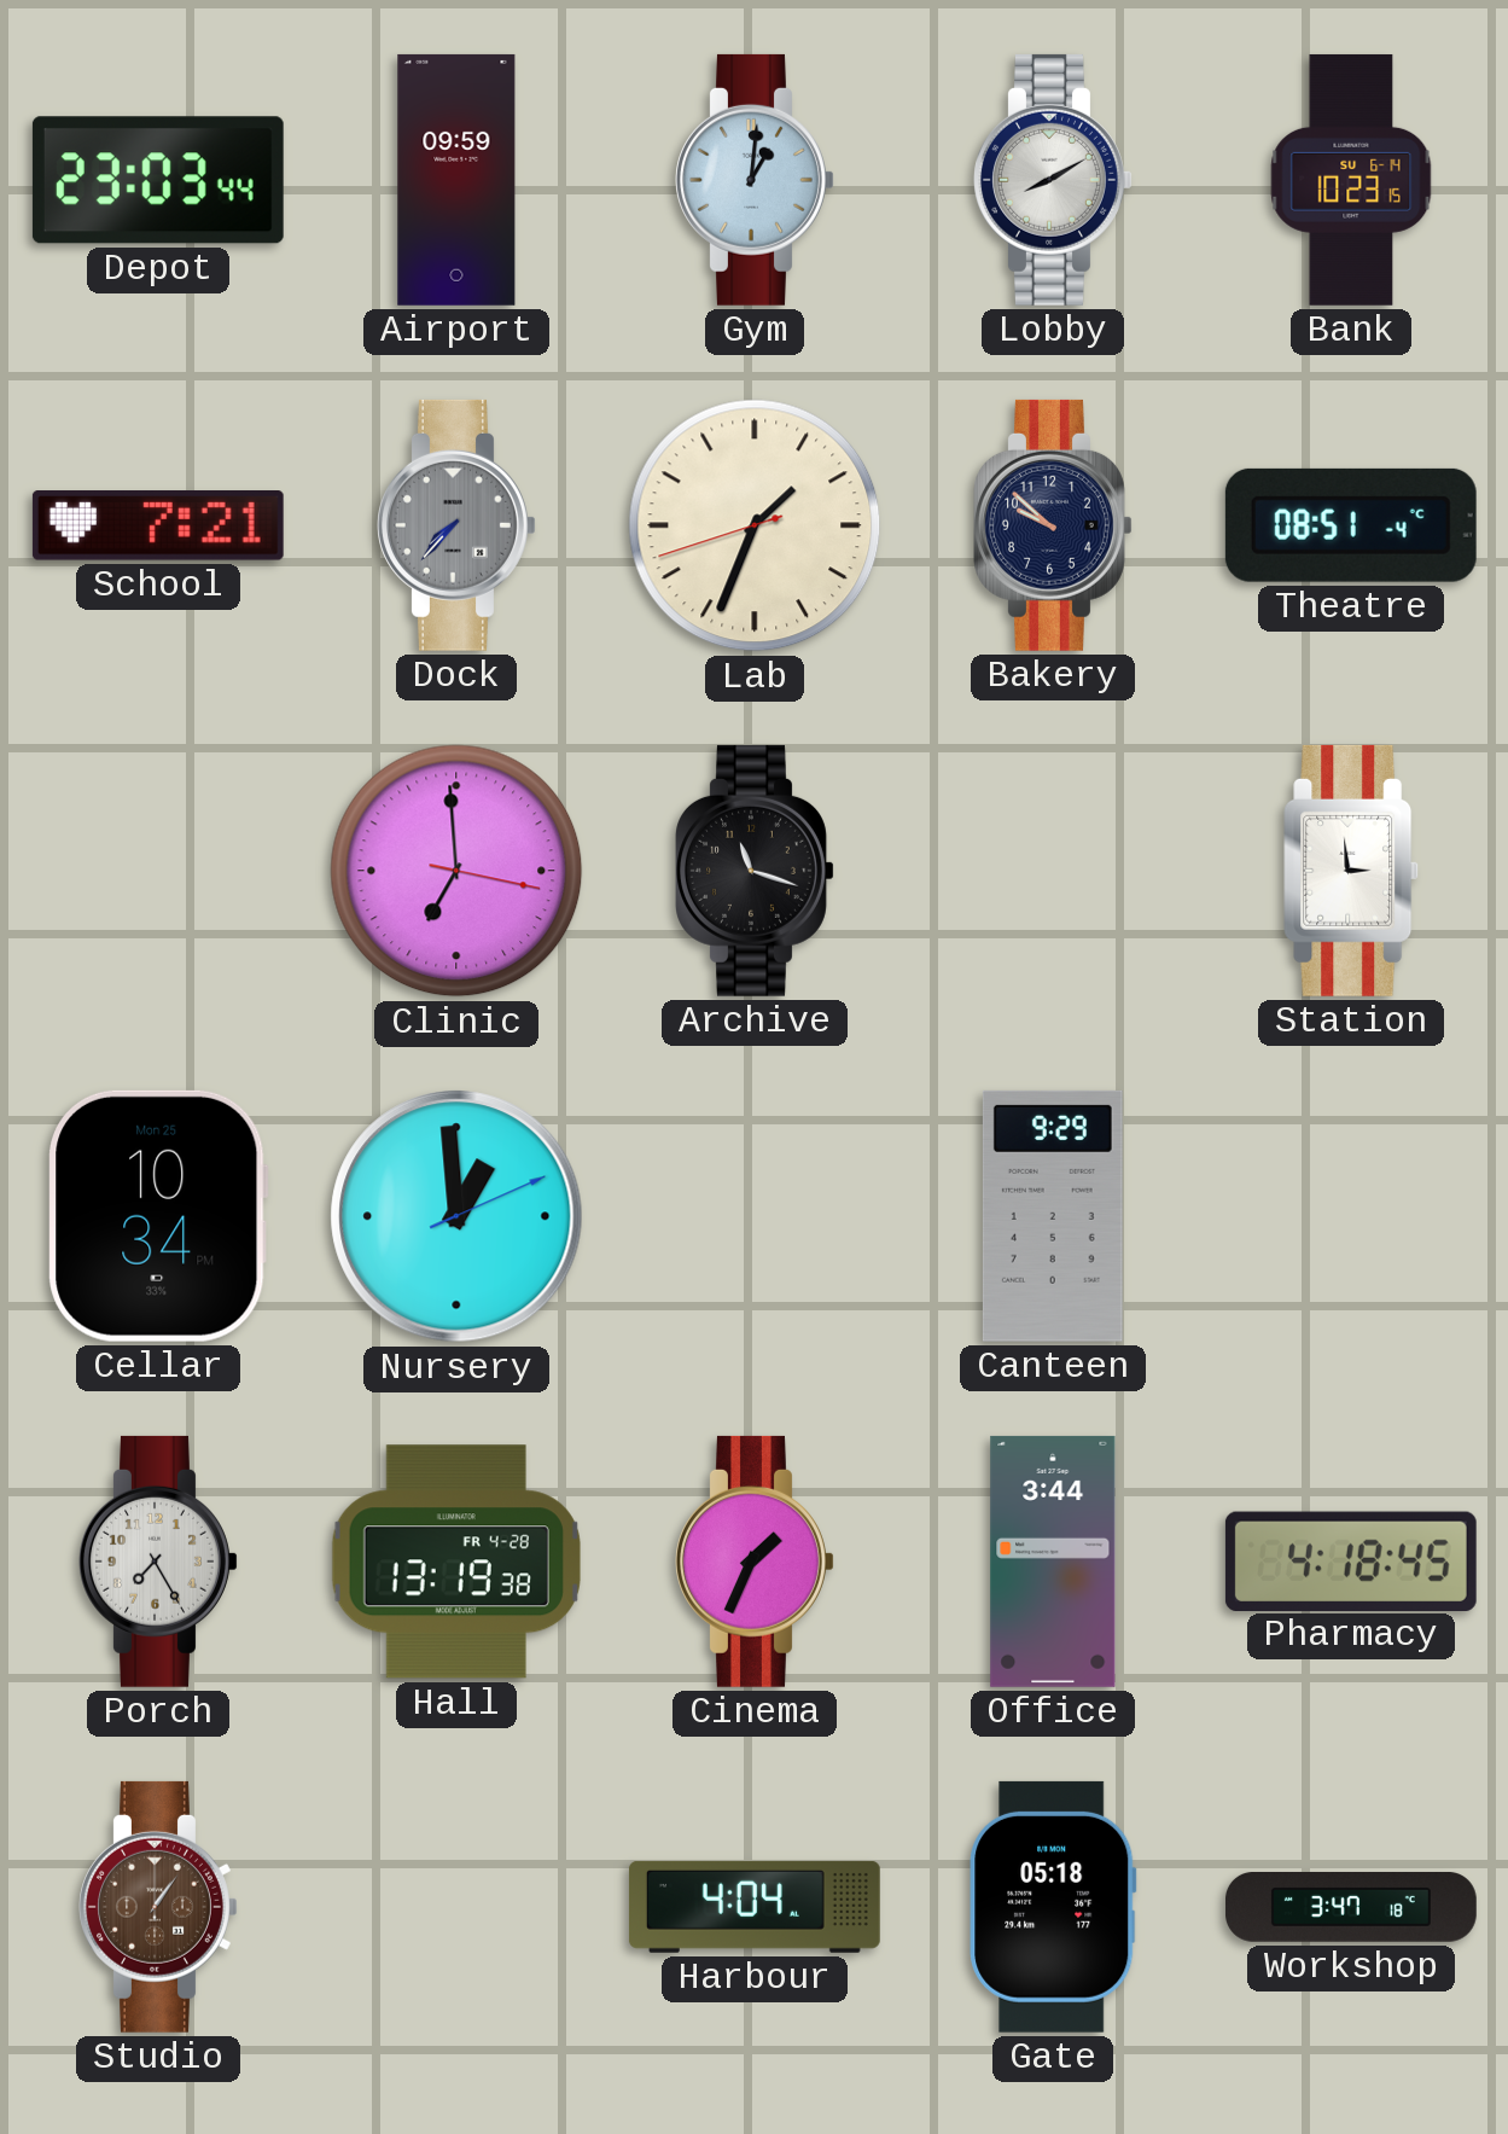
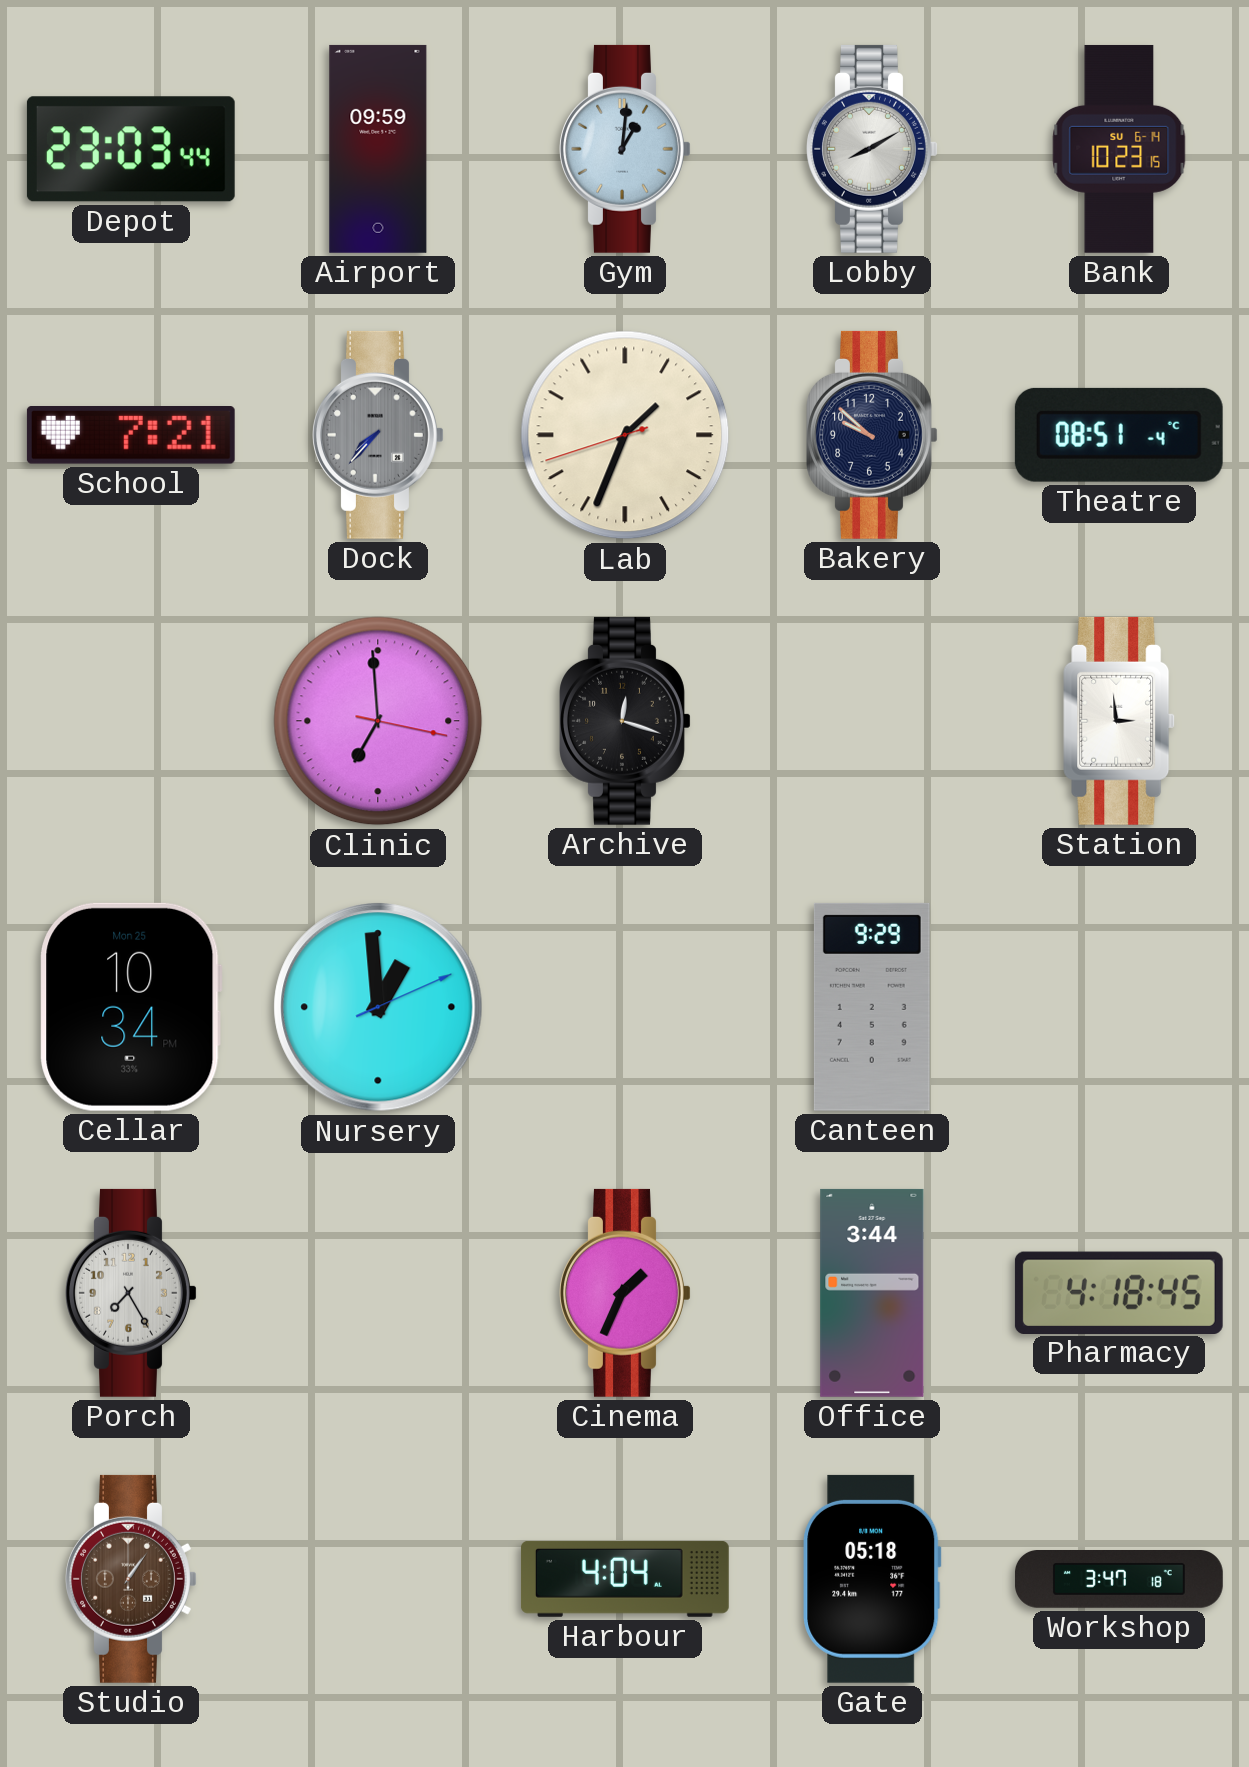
Archive: 11:18 -> 12:18
Hall: 13:19 -> none
